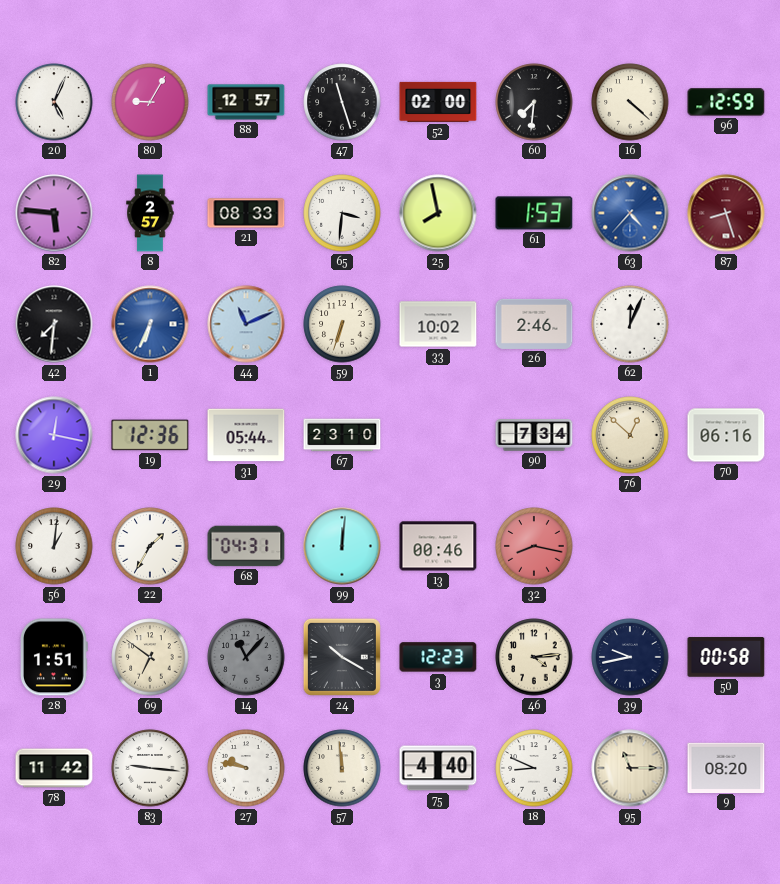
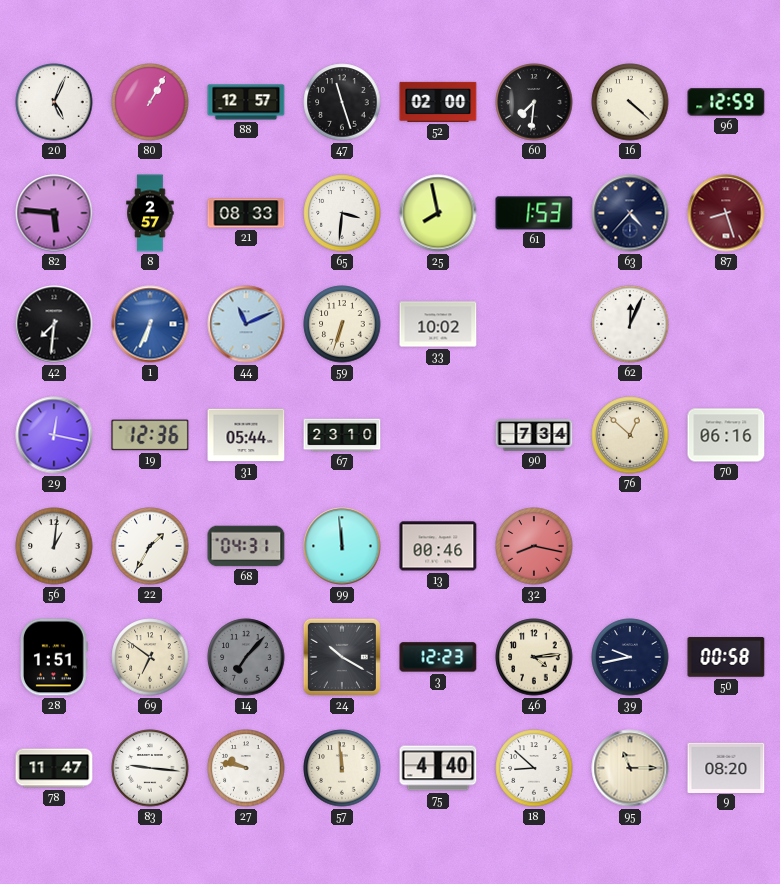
80: 9:05 -> 1:05
63 dial: blue -> navy
26: 2:46 -> none
99: 12:01 -> 11:59
14: 11:07 -> 7:07
78: 11:42 -> 11:47
18: 8:49 -> 8:52
